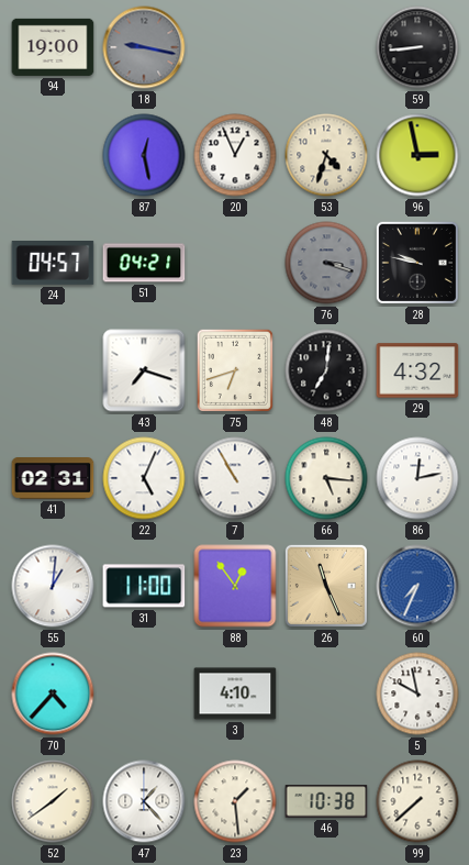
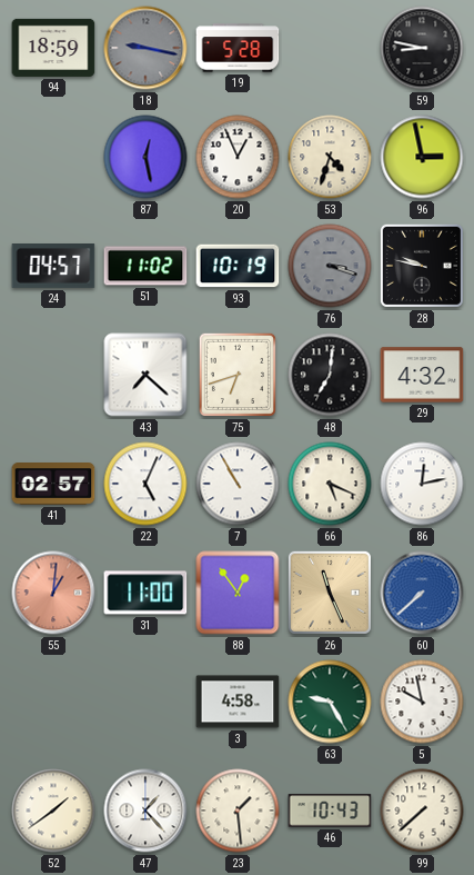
94: 19:00 -> 18:59
19: none -> 5:28
59: 8:44 -> 8:47
51: 04:21 -> 11:02
93: none -> 10:19
43: 7:18 -> 7:22
41: 02:31 -> 02:57
66: 5:16 -> 5:19
55 dial: white -> salmon
60: 7:34 -> 7:38
70: 4:37 -> none
3: 4:10 -> 4:58
63: none -> 9:25
46: 10:38 -> 10:43
